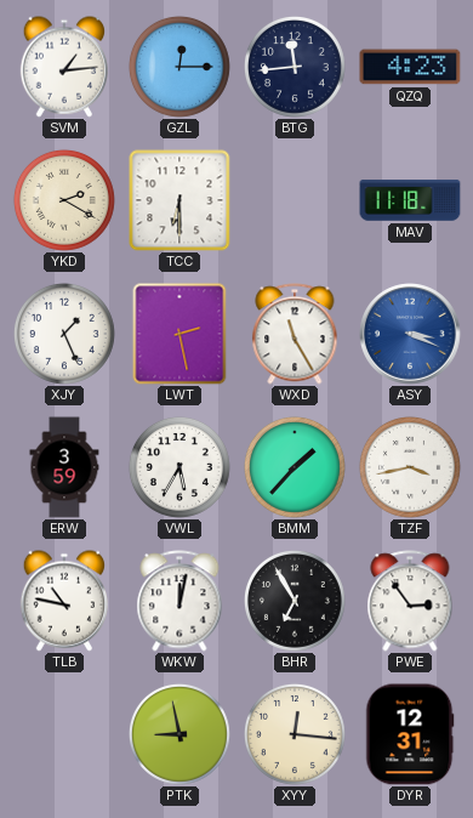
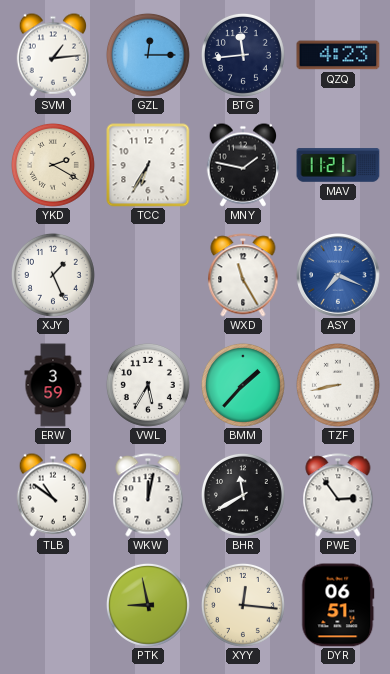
TCC: 6:30 -> 6:35
MNY: none -> 1:47
MAV: 11:18 -> 11:21
LWT: 2:28 -> none
ASY: 3:19 -> 7:19
TZF: 3:43 -> 8:43
TLB: 10:47 -> 10:51
BHR: 6:55 -> 11:40
DYR: 12:31 -> 06:51
